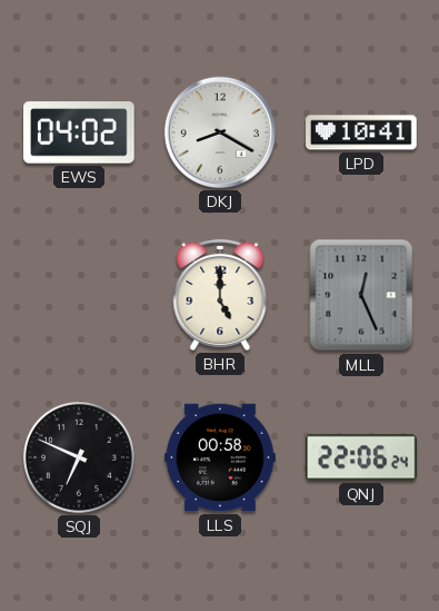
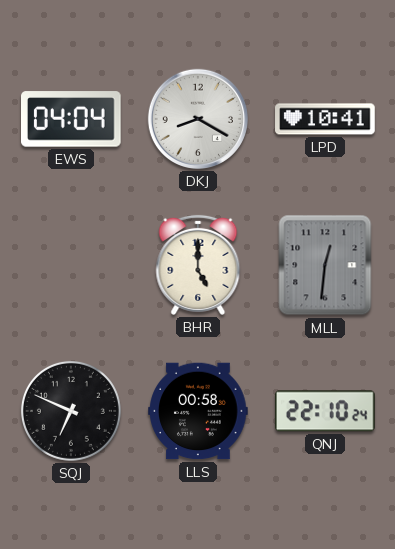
EWS: 04:02 -> 04:04
MLL: 12:26 -> 12:31
QNJ: 22:06 -> 22:10
